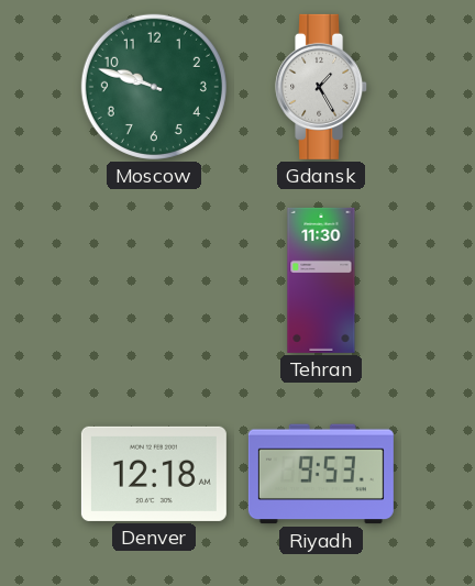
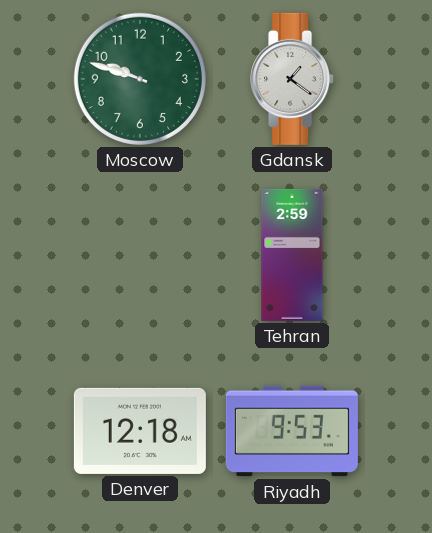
Gdansk: 1:25 -> 1:21
Tehran: 11:30 -> 2:59
